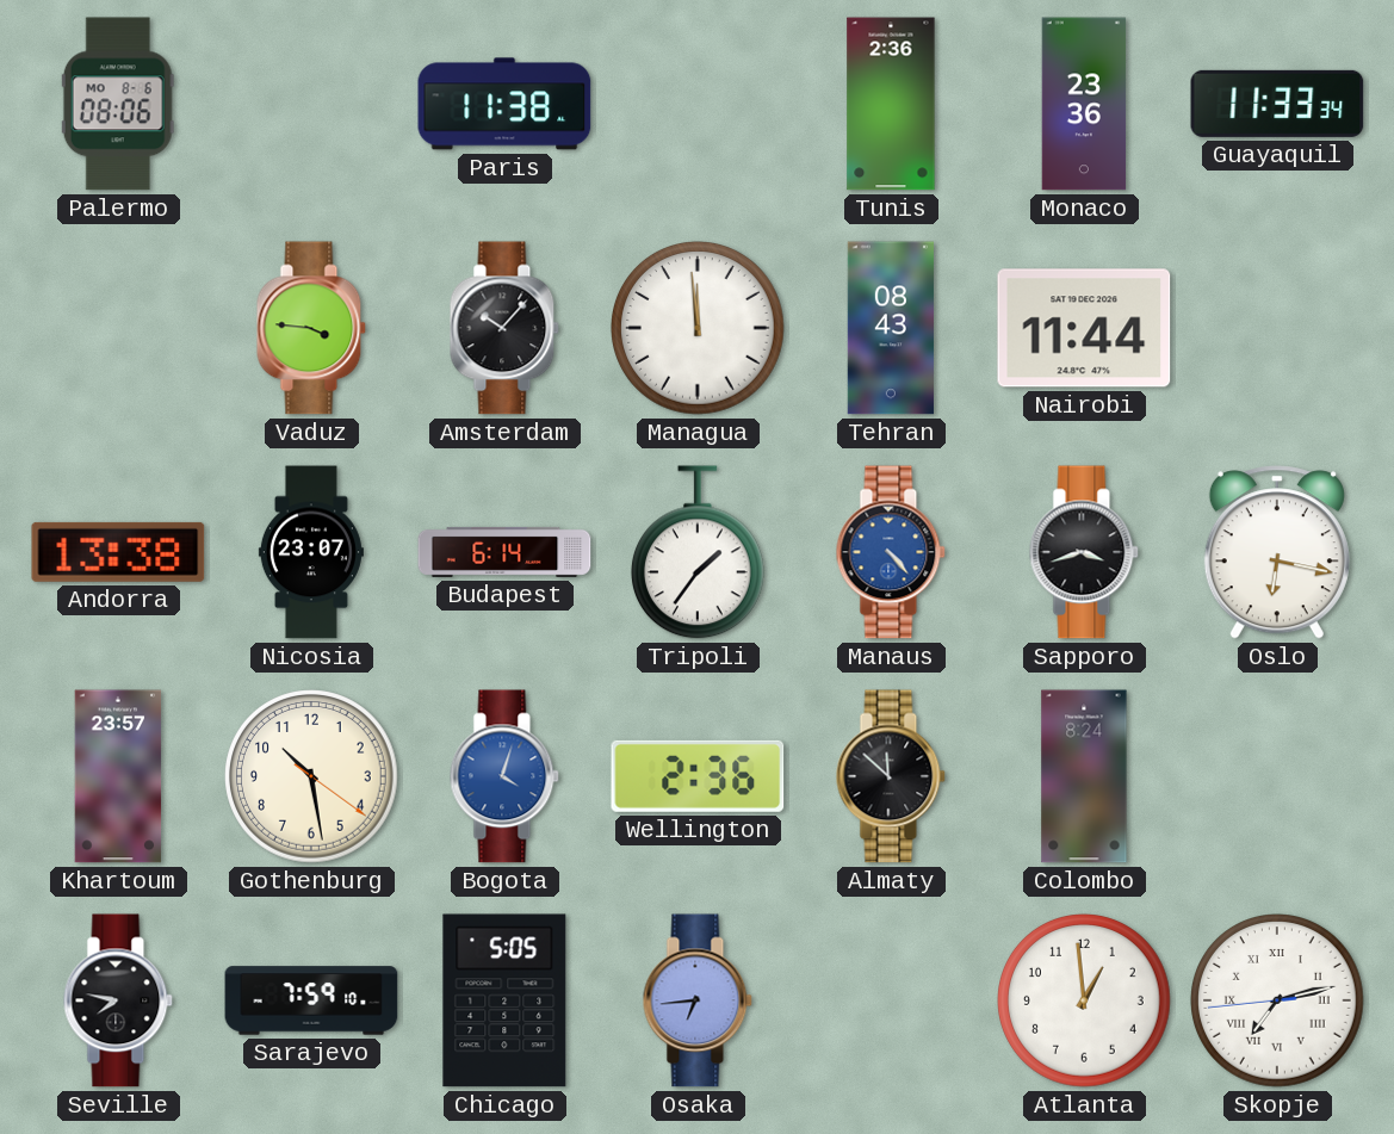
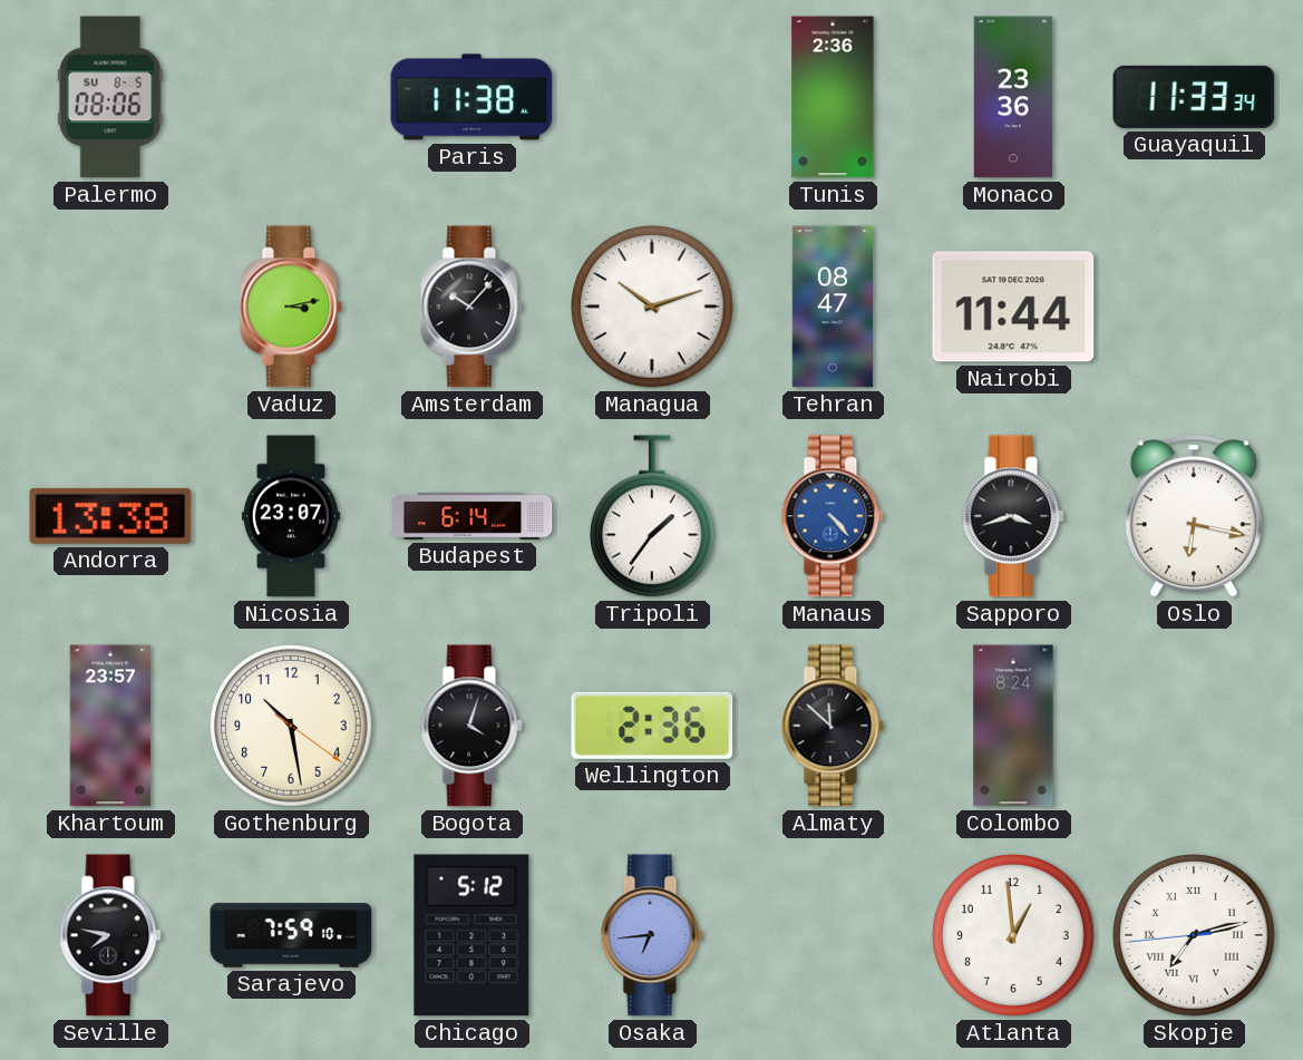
Palermo date: MO 8-6 -> SU 8-5
Vaduz: 3:46 -> 3:13
Managua: 11:59 -> 10:12
Tehran: 08:43 -> 08:47
Bogota dial: blue -> black
Chicago: 5:05 -> 5:12
